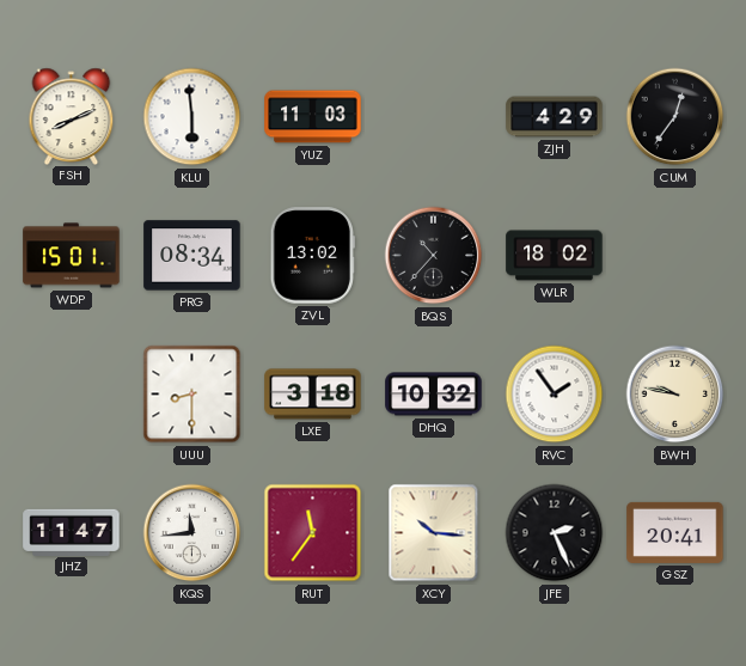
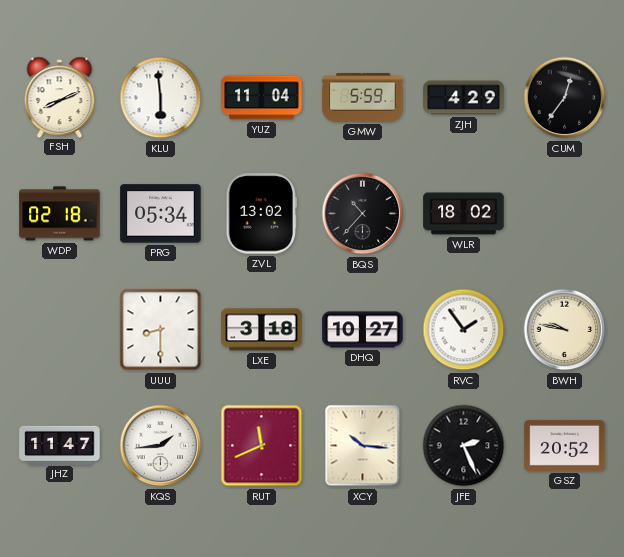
YUZ: 11:03 -> 11:04
GMW: none -> 5:59
WDP: 15:01 -> 02:18
PRG: 08:34 -> 05:34
DHQ: 10:32 -> 10:27
KQS: 11:44 -> 1:44
RUT: 11:36 -> 11:41
GSZ: 20:41 -> 20:52
